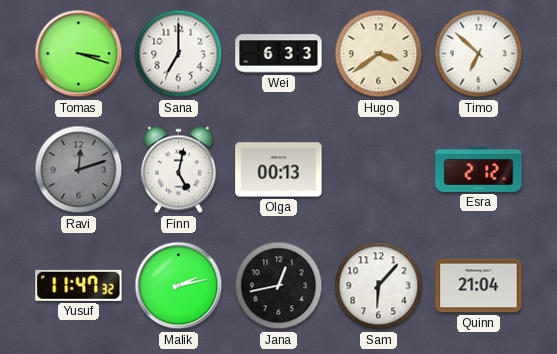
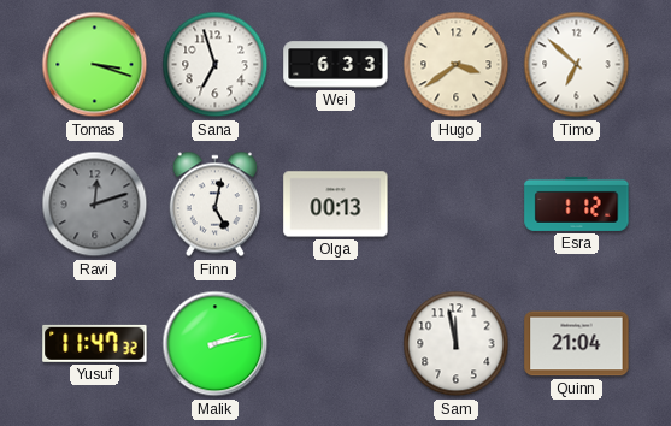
Sana: 7:00 -> 6:57
Esra: 2:12 -> 1:12
Jana: 12:43 -> none
Sam: 6:07 -> 11:58
